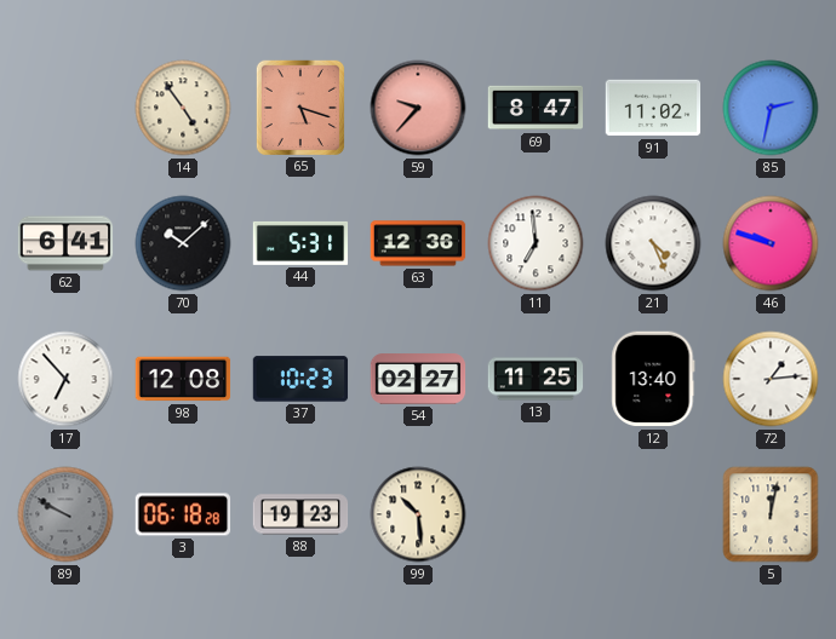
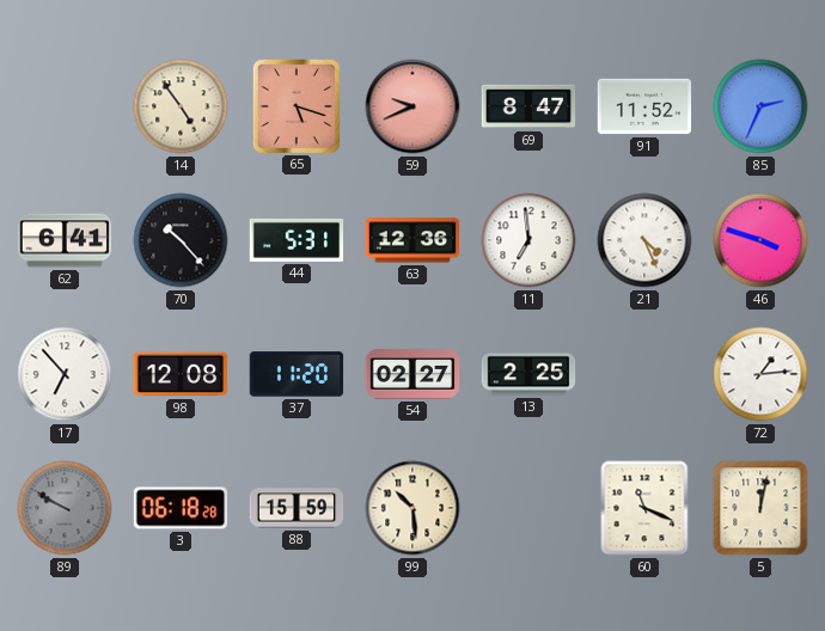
59: 9:37 -> 9:41
91: 11:02 -> 11:52
85: 2:32 -> 2:34
70: 10:08 -> 10:23
46: 9:48 -> 3:48
37: 10:23 -> 11:20
13: 11:25 -> 2:25
12: 13:40 -> none
88: 19:23 -> 15:59
60: none -> 11:19
